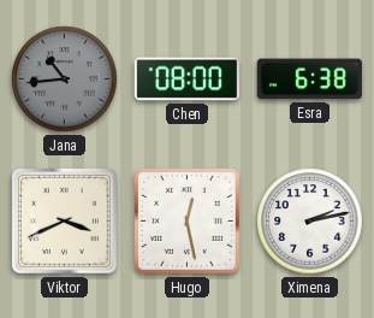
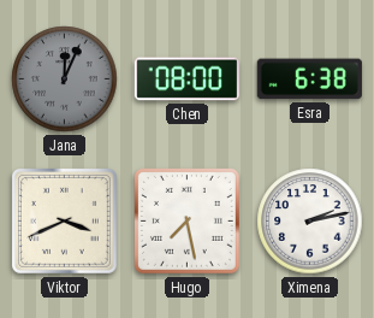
Jana: 10:44 -> 12:04
Hugo: 12:28 -> 7:28
